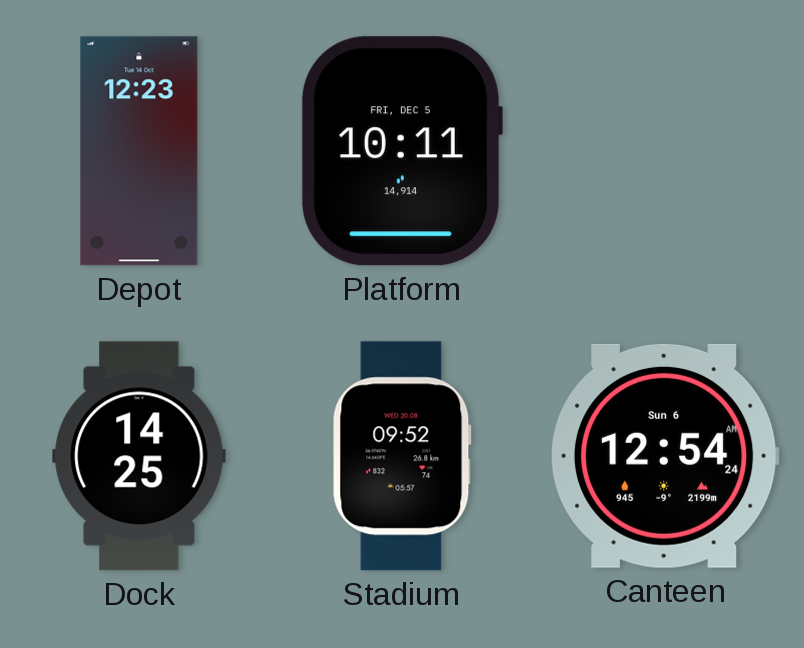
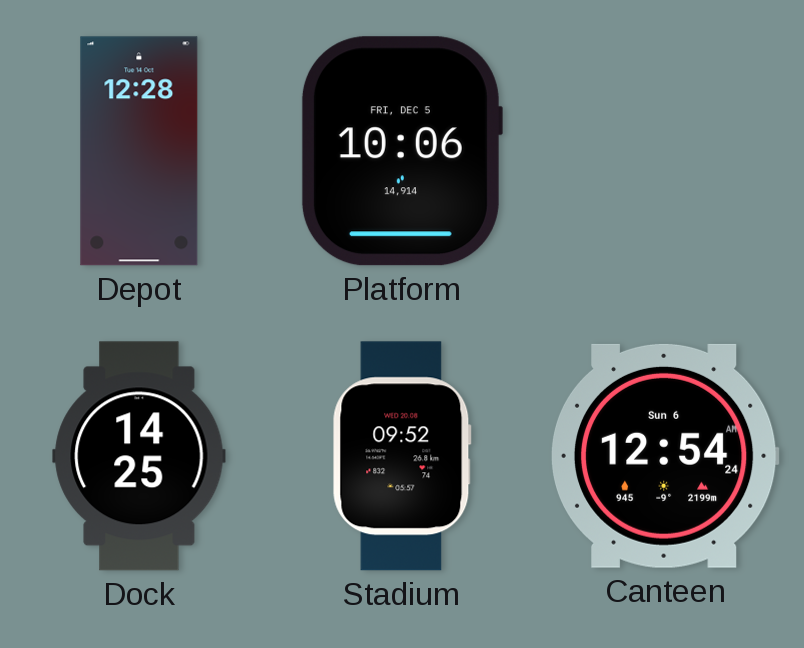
Depot: 12:23 -> 12:28
Platform: 10:11 -> 10:06
